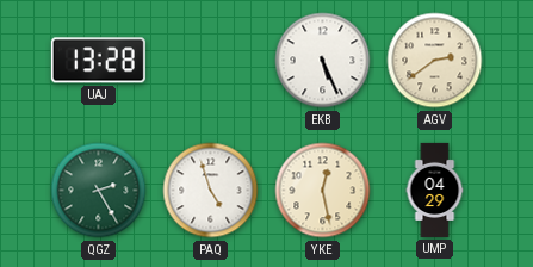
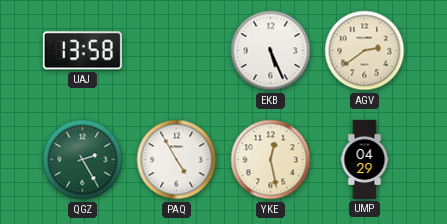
UAJ: 13:28 -> 13:58
PAQ: 4:57 -> 4:55
